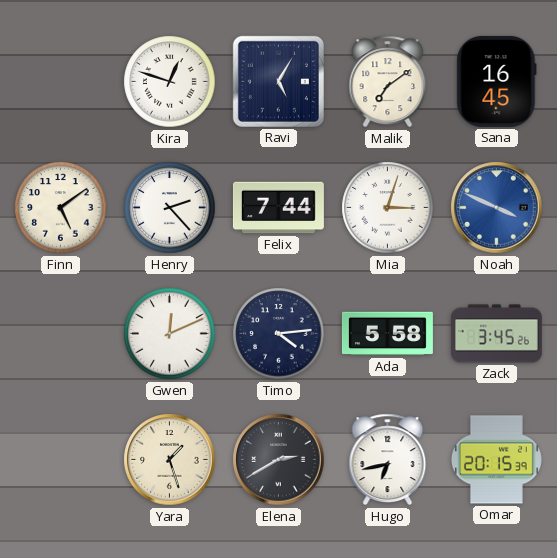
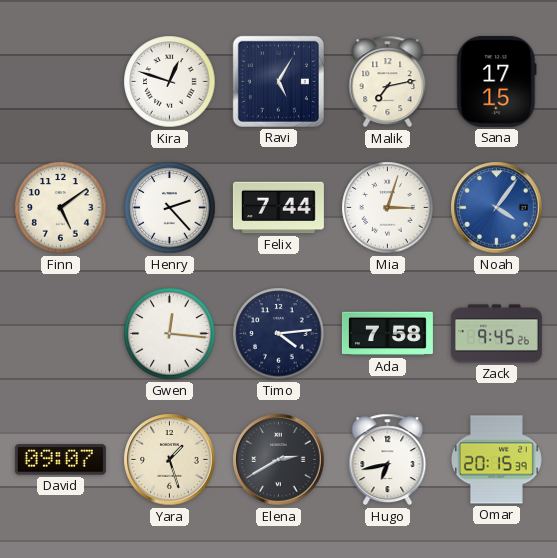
Malik: 7:09 -> 7:13
Sana: 16:45 -> 17:15
Noah: 3:49 -> 4:06
Gwen: 12:11 -> 12:16
Ada: 5:58 -> 7:58
Zack: 3:45 -> 9:45
David: none -> 09:07
